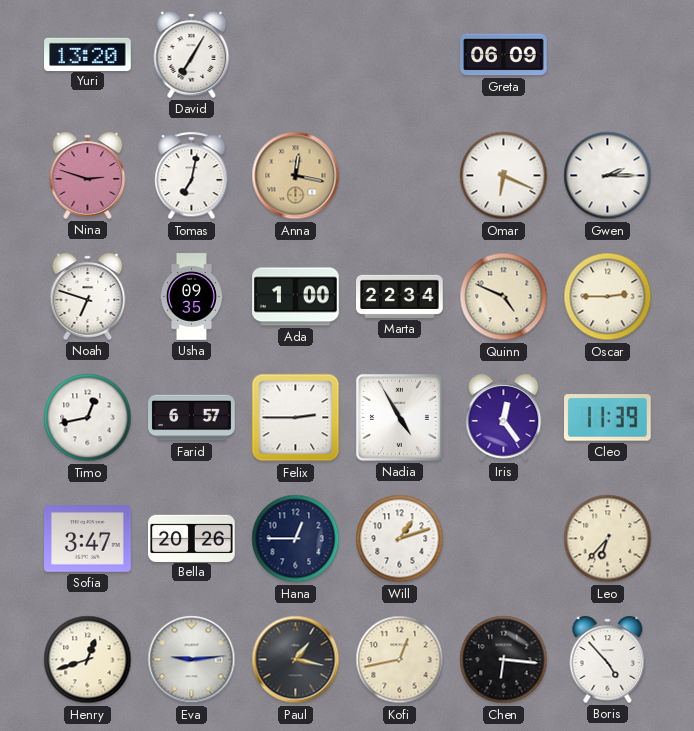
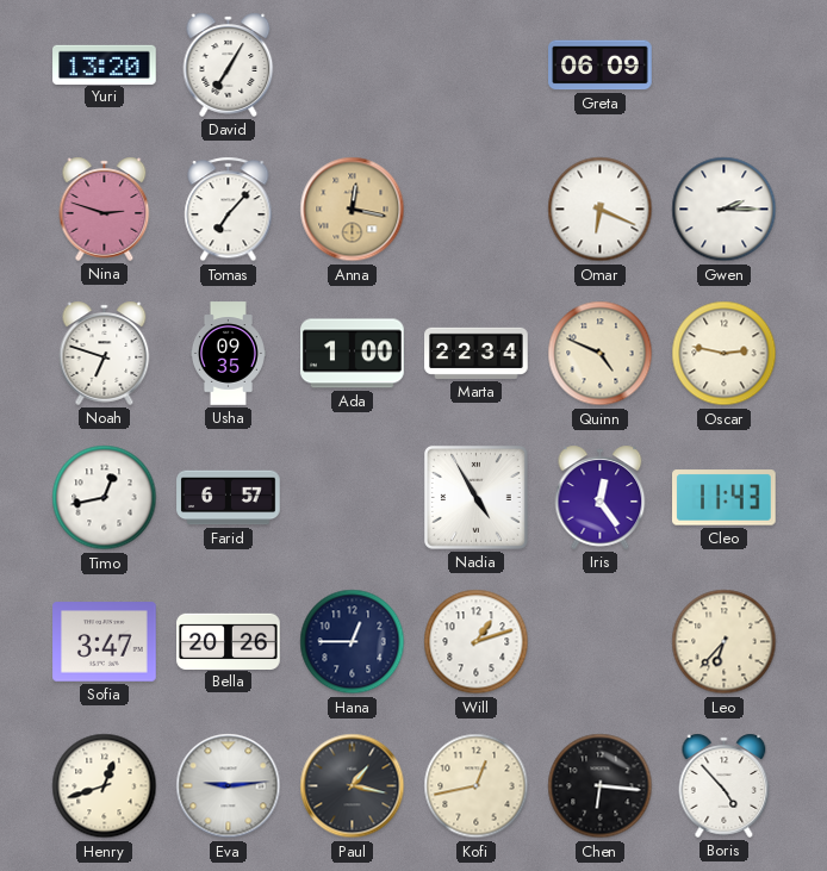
Tomas: 7:02 -> 7:07
Oscar: 2:45 -> 2:47
Felix: 2:45 -> none
Cleo: 11:39 -> 11:43
